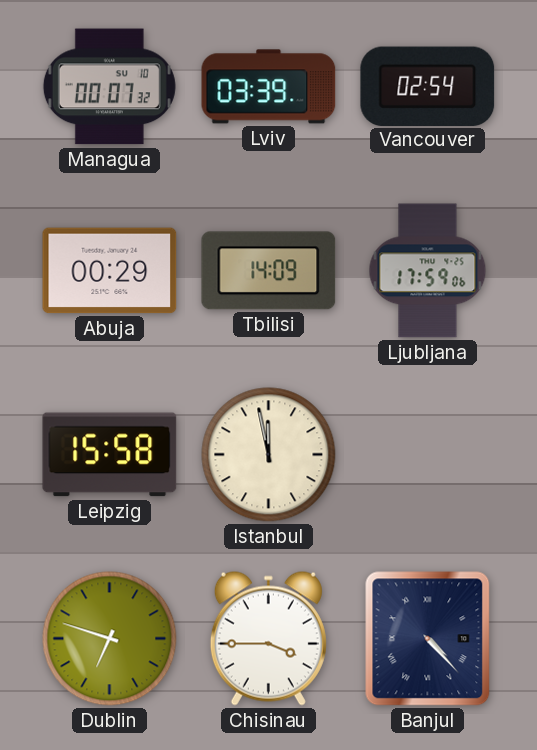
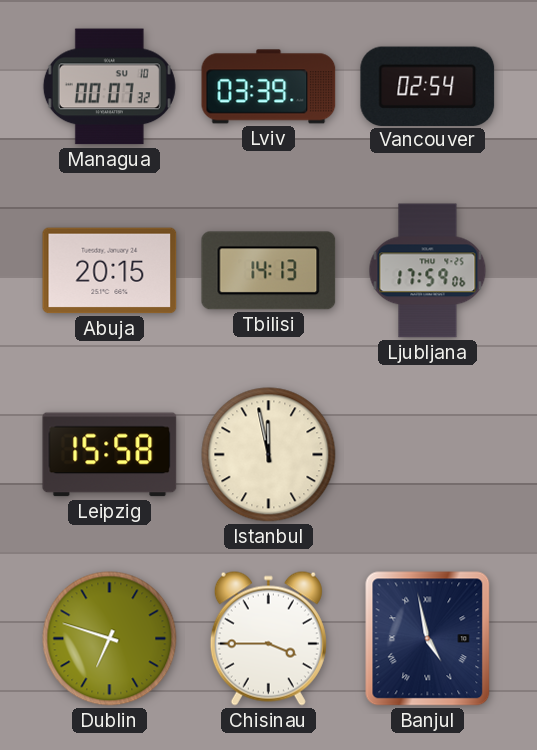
Abuja: 00:29 -> 20:15
Tbilisi: 14:09 -> 14:13
Banjul: 4:23 -> 4:58
